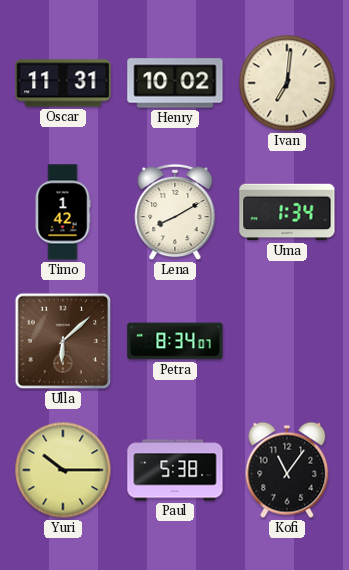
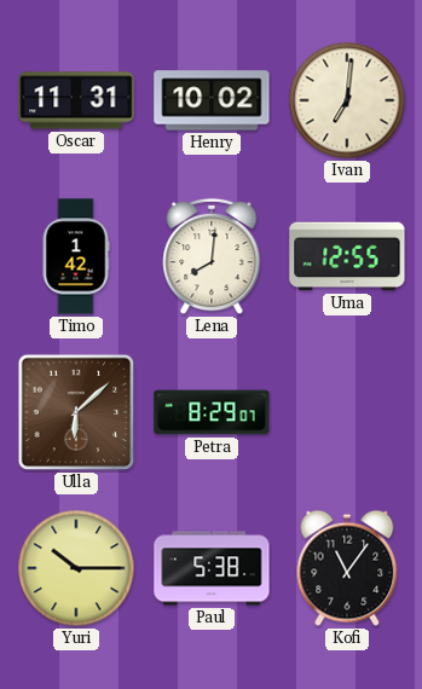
Lena: 8:10 -> 8:01
Uma: 1:34 -> 12:55
Petra: 8:34 -> 8:29
